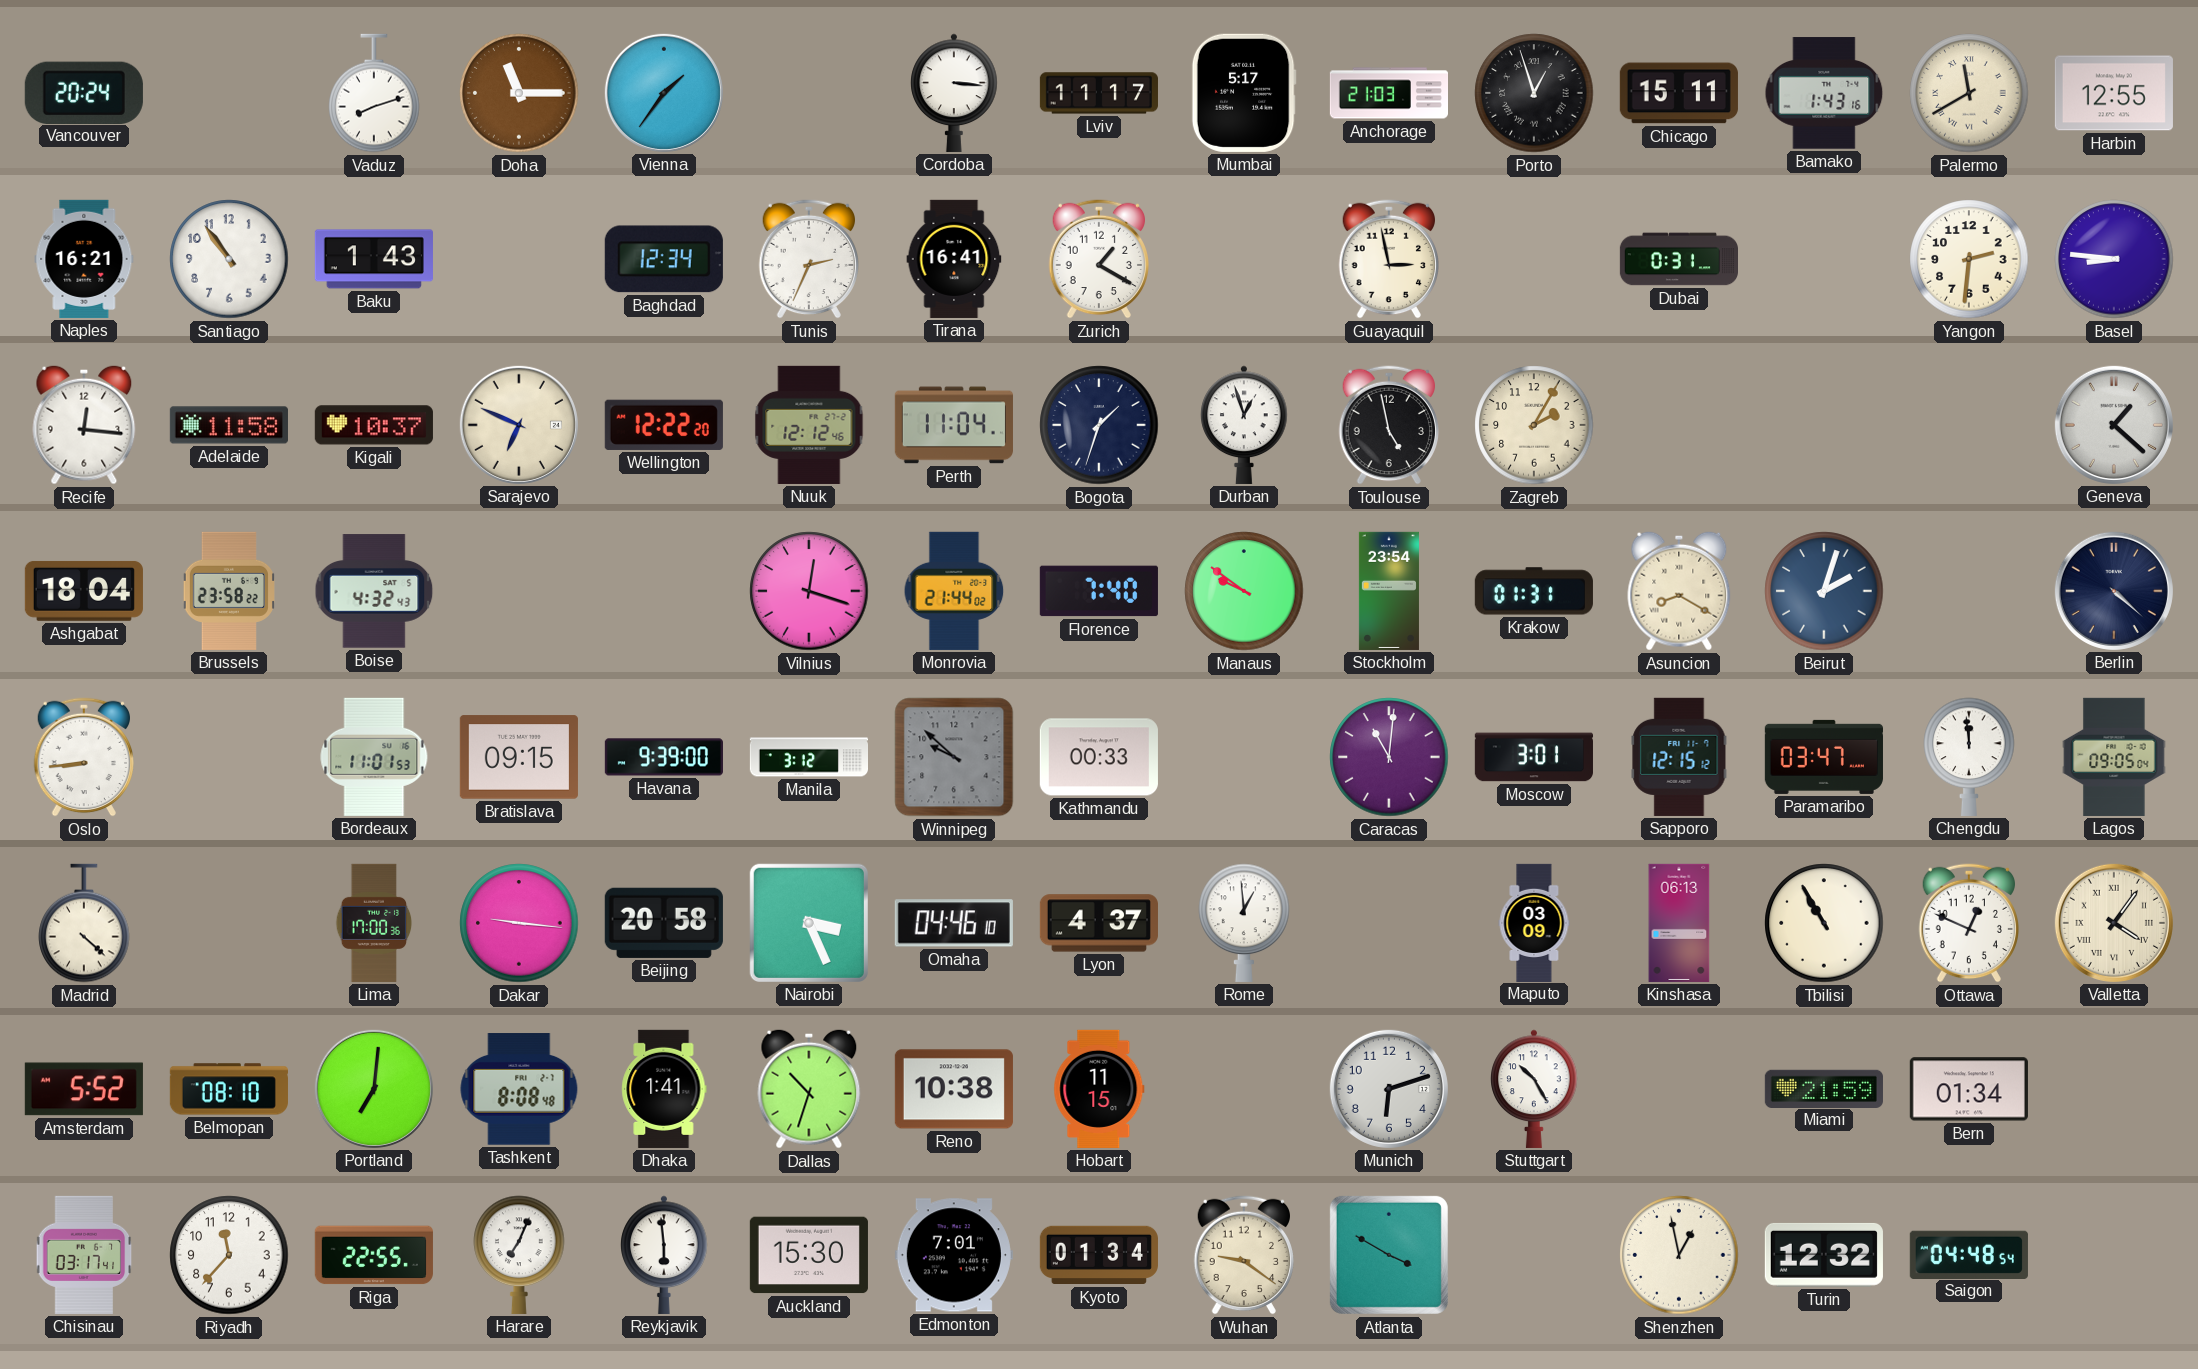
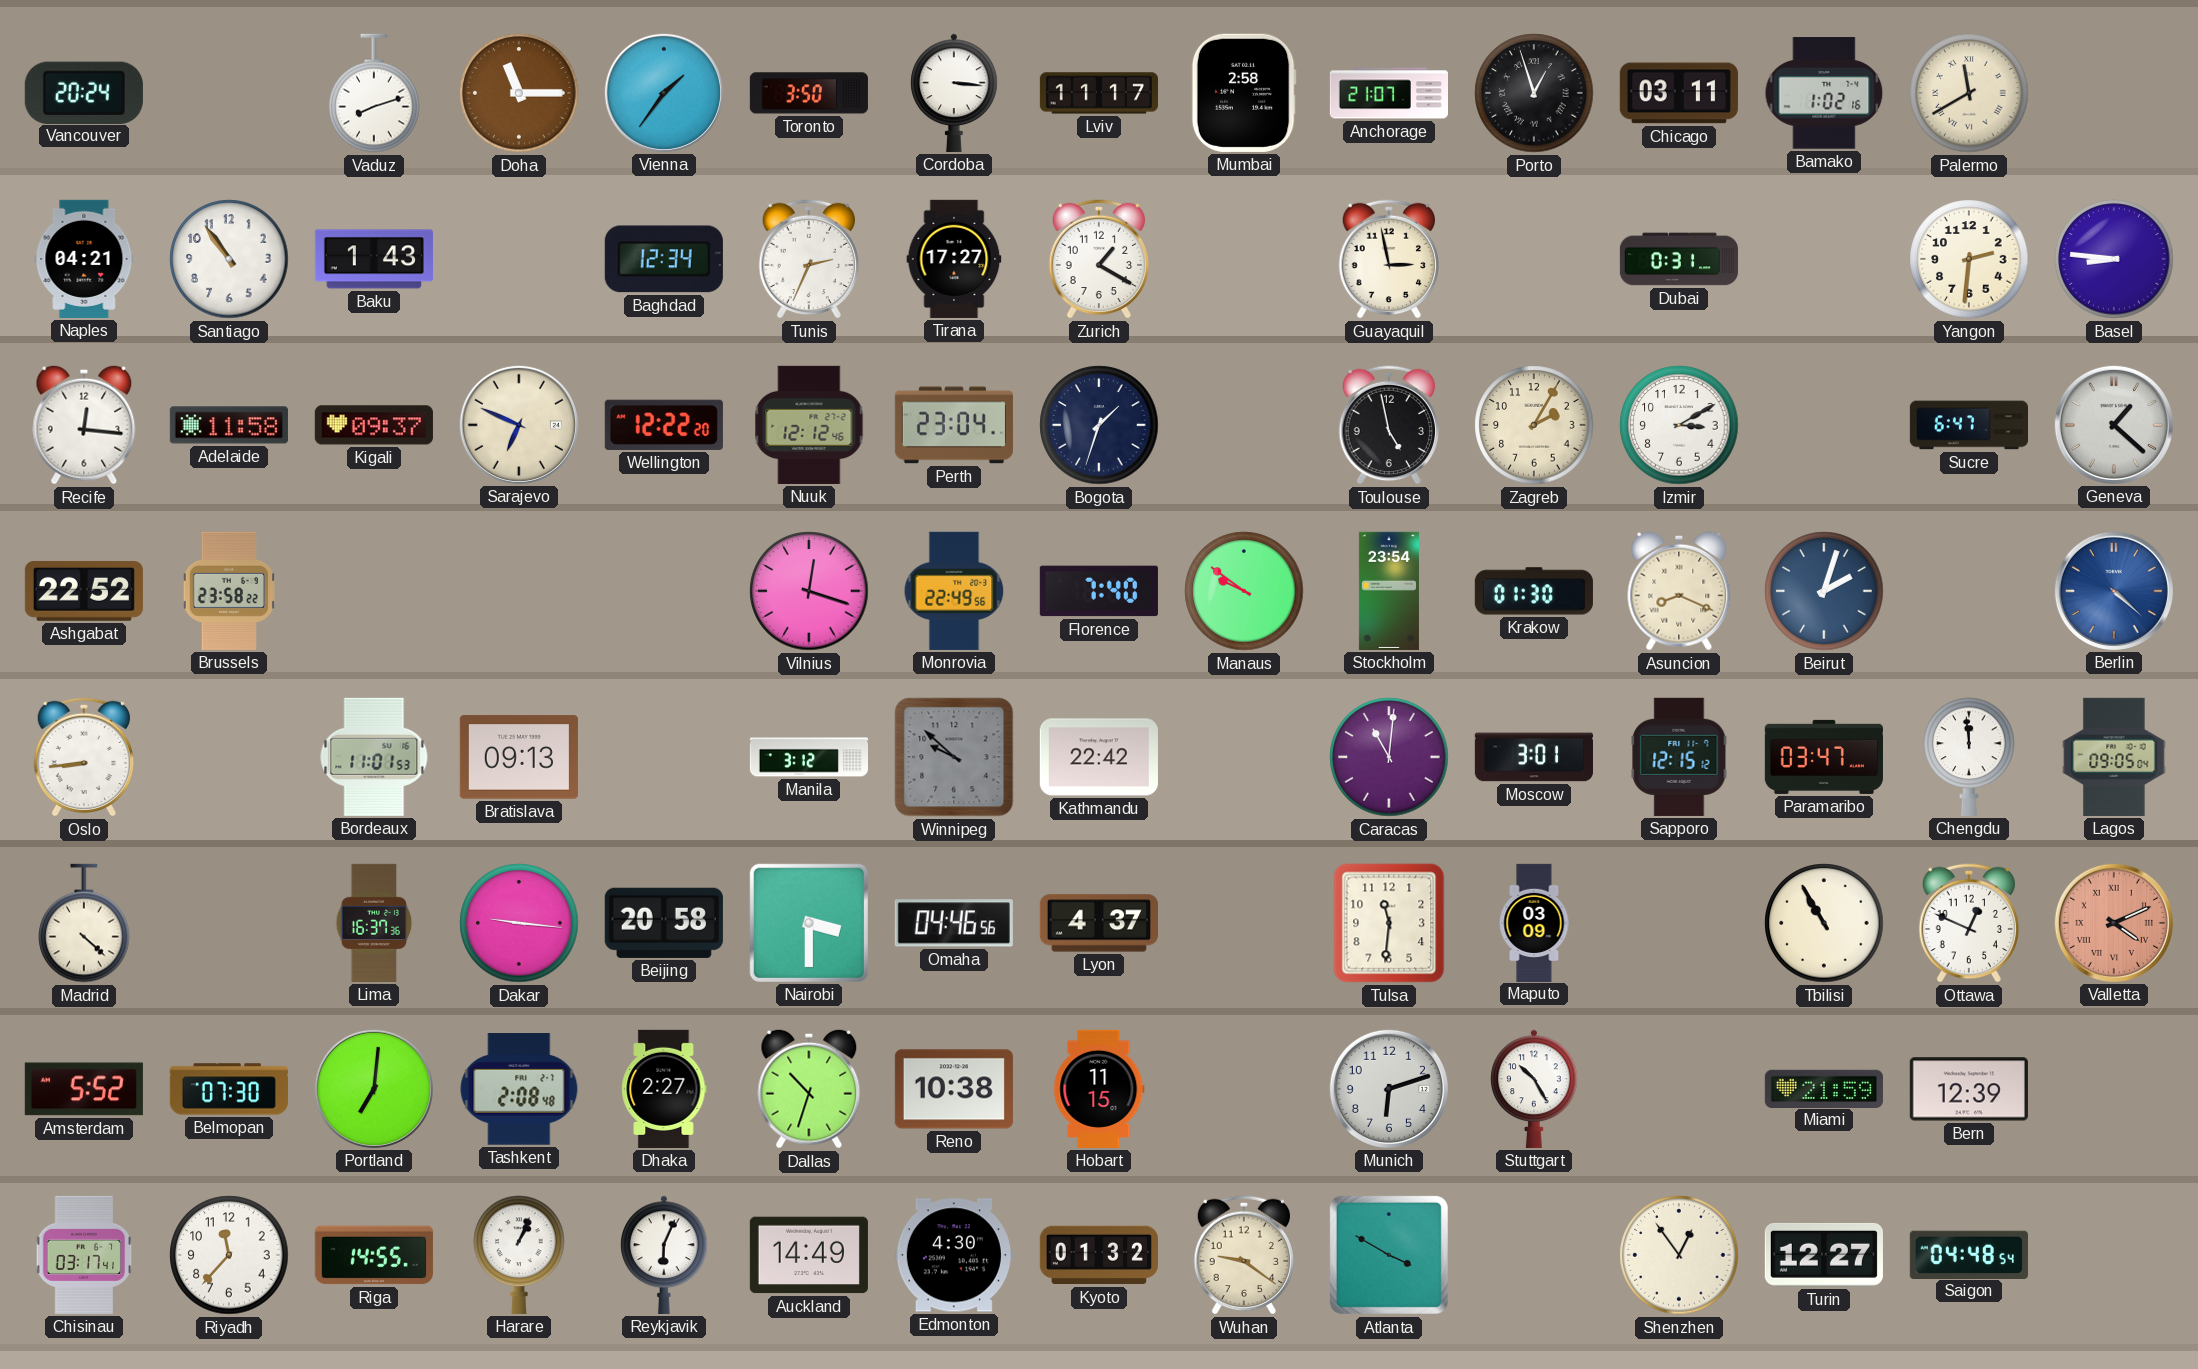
Toronto: none -> 3:50
Mumbai: 5:17 -> 2:58
Anchorage: 21:03 -> 21:07
Chicago: 15:11 -> 03:11
Bamako: 1:43 -> 1:02
Harbin: 12:55 -> none
Naples: 16:21 -> 04:21
Tirana: 16:41 -> 17:27
Kigali: 10:37 -> 09:37
Perth: 11:04 -> 23:04
Durban: 12:57 -> none
Izmir: none -> 3:10
Sucre: none -> 6:47
Ashgabat: 18:04 -> 22:52
Boise: 4:32 -> none
Monrovia: 21:44 -> 22:49
Krakow: 01:31 -> 01:30
Asuncion: 8:20 -> 8:19
Berlin dial: navy -> blue
Bratislava: 09:15 -> 09:13
Havana: 9:39 -> none
Kathmandu: 00:33 -> 22:42
Lima: 17:00 -> 16:37
Nairobi: 3:26 -> 3:30
Omaha: 04:46:10 -> 04:46:56
Rome: 12:59 -> none
Tulsa: none -> 11:31
Kinshasa: 06:13 -> none
Valletta: 4:06 -> 4:11
Valletta dial: cream -> salmon
Belmopan: 08:10 -> 07:30
Tashkent: 8:08 -> 2:08
Dhaka: 1:41 -> 2:27
Bern: 01:34 -> 12:39
Riga: 22:55 -> 14:55
Harare: 7:04 -> 1:04
Reykjavik: 5:59 -> 6:04
Auckland: 15:30 -> 14:49
Edmonton: 7:01 -> 4:30
Kyoto: 01:34 -> 01:32
Shenzhen: 12:58 -> 12:54
Turin: 12:32 -> 12:27
